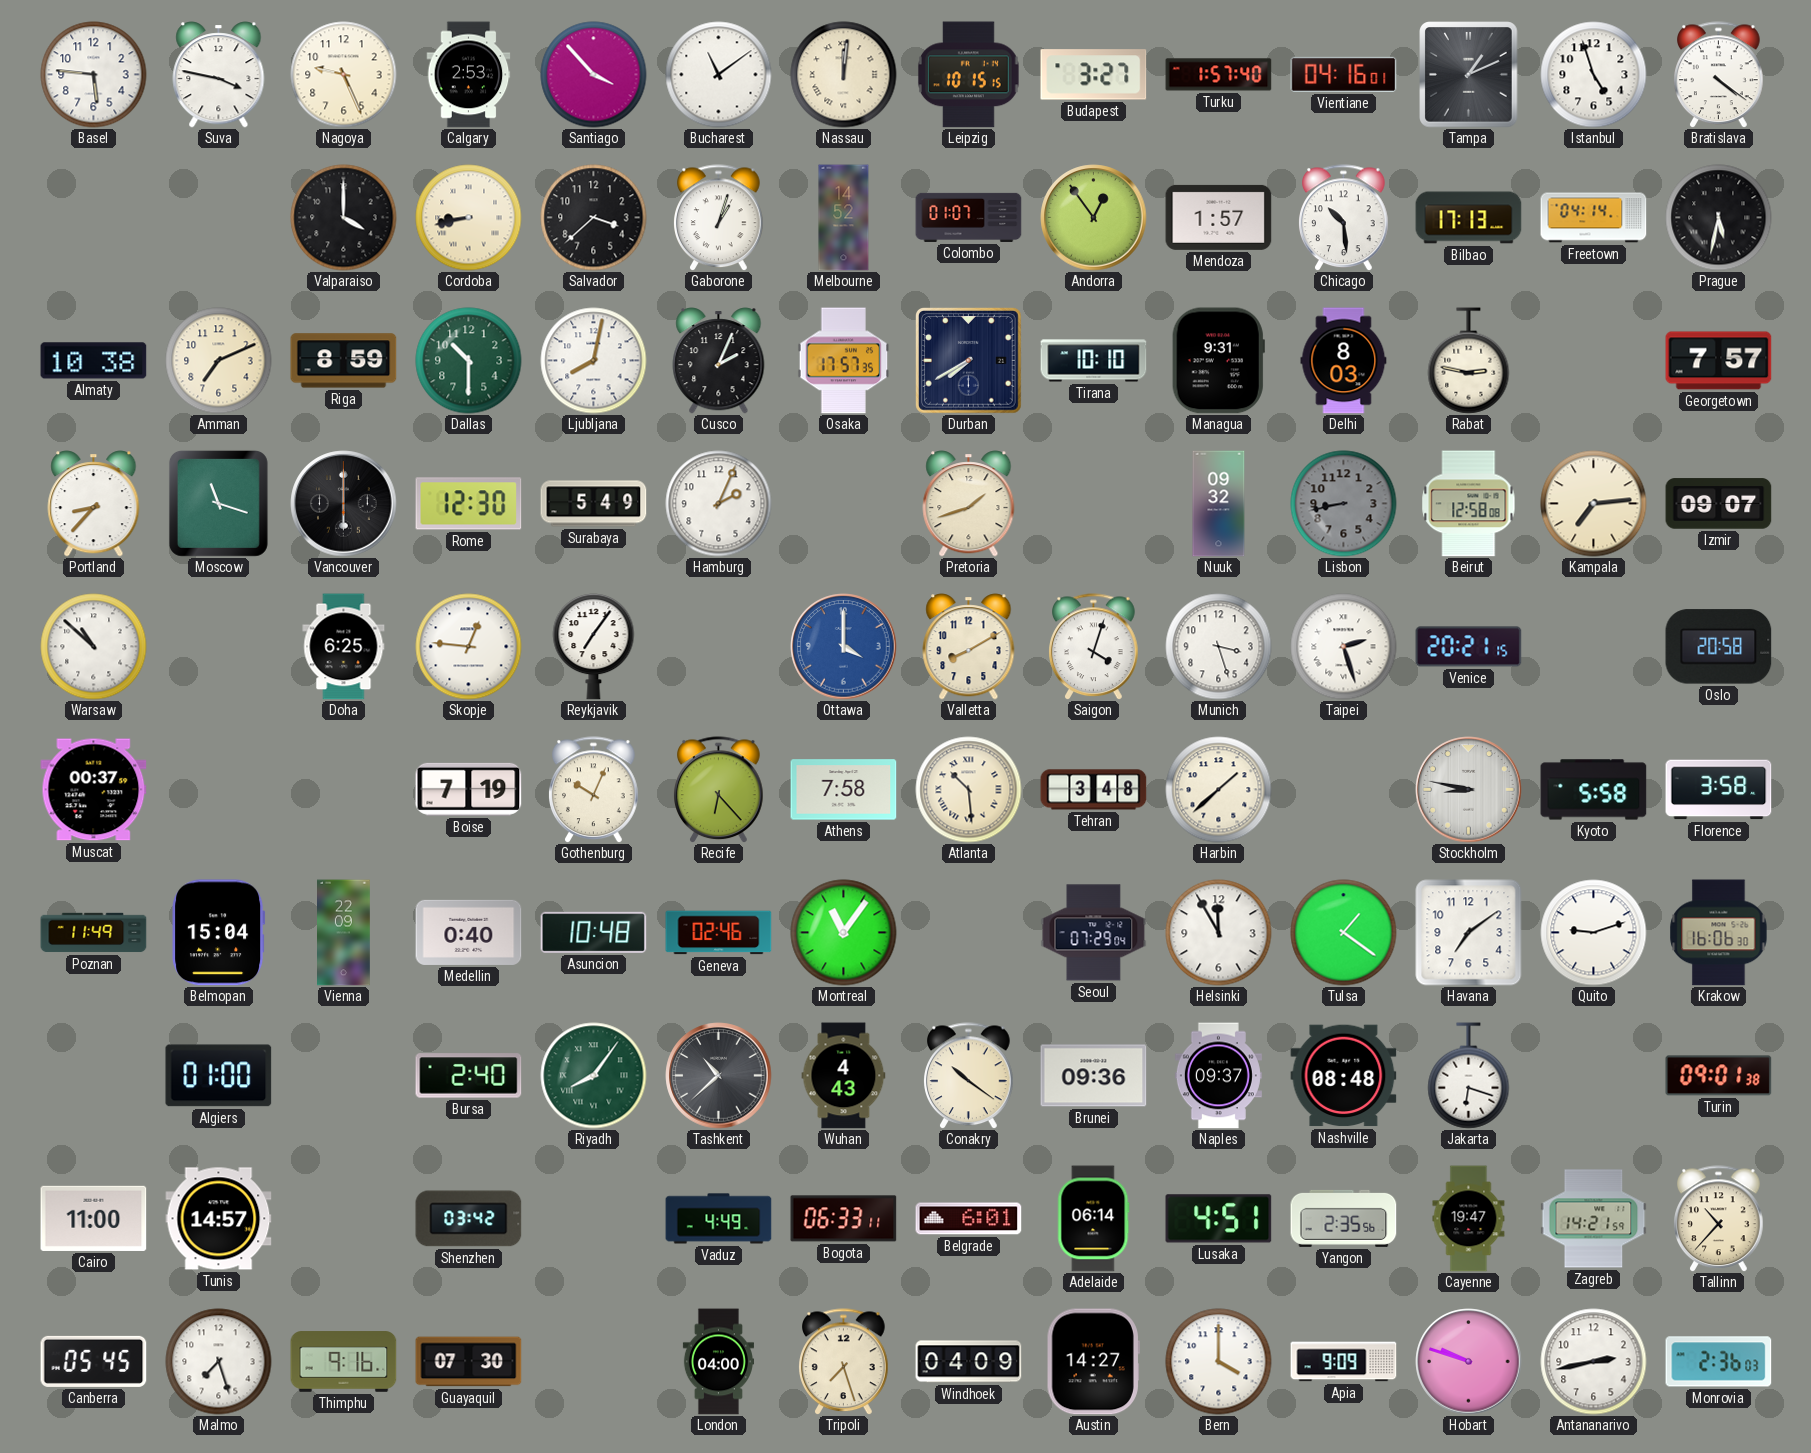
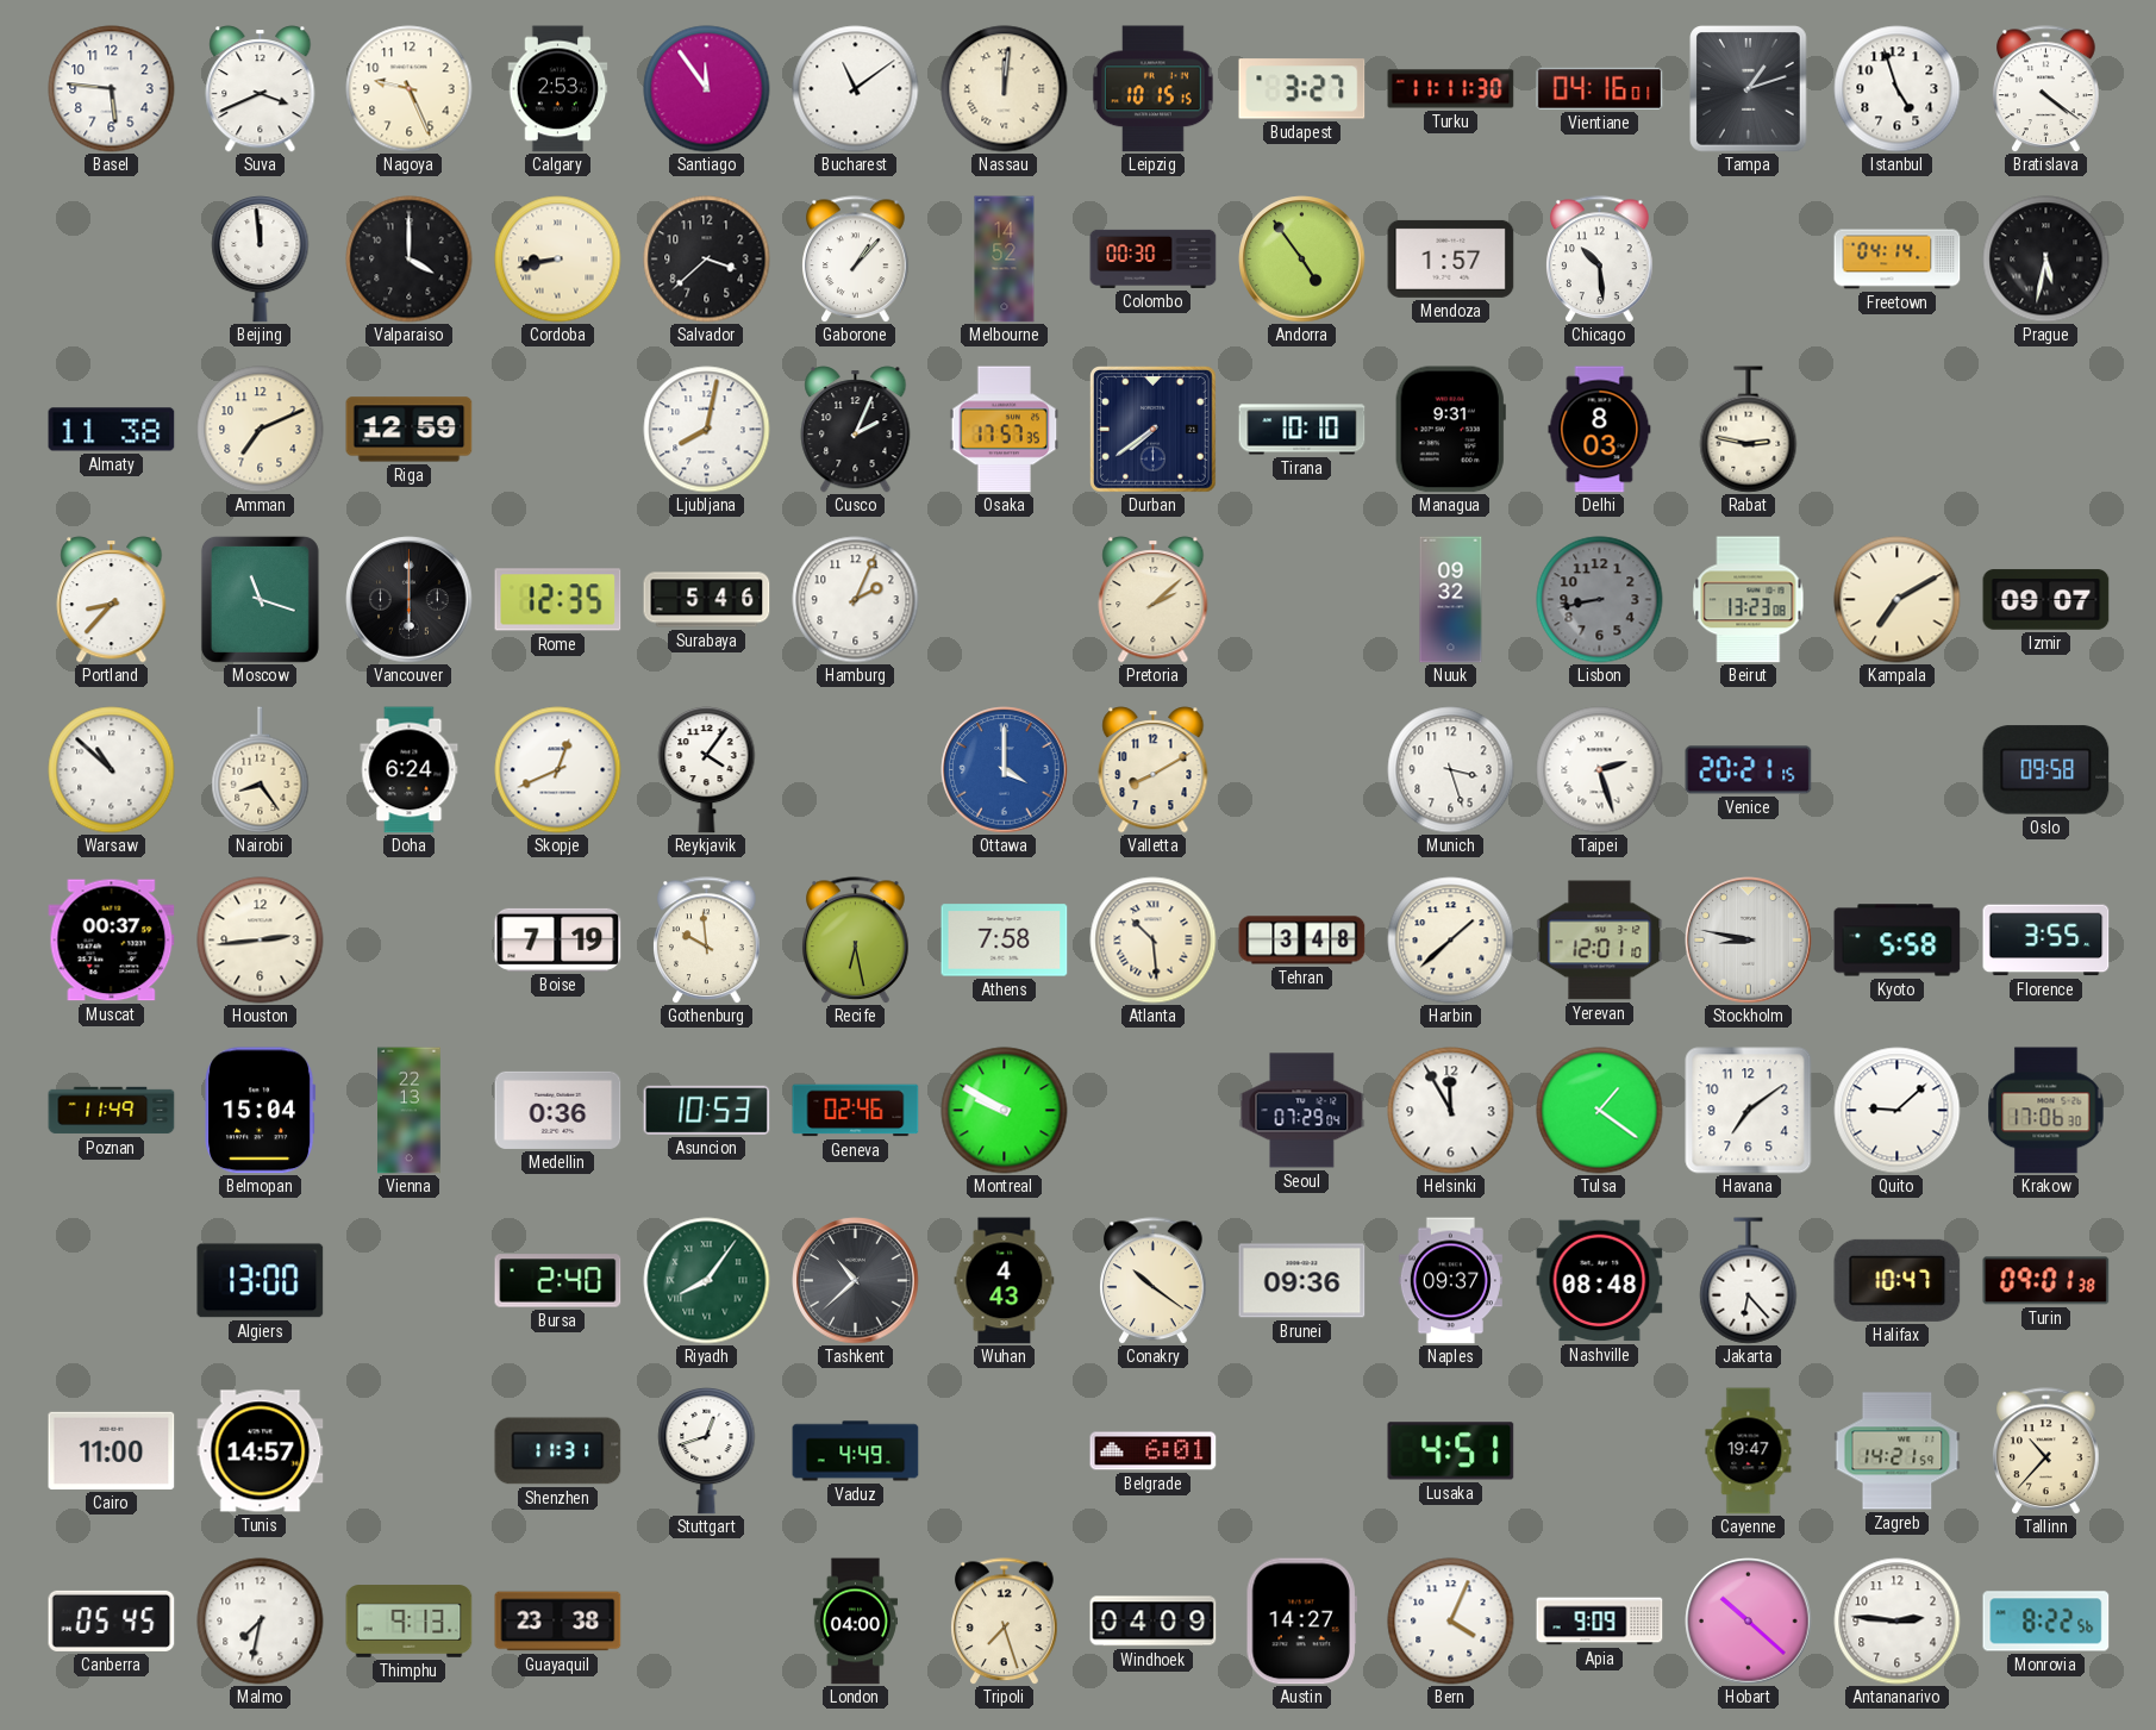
Suva: 3:47 -> 3:41
Santiago: 3:53 -> 11:54
Turku: 1:57 -> 11:11
Tampa: 1:11 -> 1:12
Beijing: none -> 11:59
Gaborone: 1:03 -> 1:07
Colombo: 01:07 -> 00:30
Andorra: 12:54 -> 4:54
Bilbao: 17:13 -> none
Almaty: 10:38 -> 11:38
Riga: 8:59 -> 12:59
Dallas: 10:30 -> none
Durban: 7:40 -> 7:39
Georgetown: 7:57 -> none
Rome: 12:30 -> 12:35
Surabaya: 5:49 -> 5:46
Pretoria: 1:42 -> 2:08
Beirut: 12:58 -> 13:23
Kampala: 7:14 -> 7:10
Nairobi: none -> 8:24
Doha: 6:25 -> 6:24
Skopje: 12:46 -> 12:41
Reykjavik: 7:06 -> 4:06
Saigon: 4:03 -> none
Oslo: 20:58 -> 09:58
Houston: none -> 2:44
Gothenburg: 10:04 -> 9:59
Recife: 6:23 -> 6:28
Yerevan: none -> 12:01
Florence: 3:58 -> 3:55
Vienna: 22:09 -> 22:13
Medellin: 0:40 -> 0:36
Asuncion: 10:48 -> 10:53
Montreal: 11:06 -> 9:50
Quito: 9:12 -> 9:08
Krakow: 16:06 -> 17:06
Algiers: 01:00 -> 13:00
Jakarta: 6:18 -> 6:23
Halifax: none -> 10:47
Shenzhen: 03:42 -> 11:31
Stuttgart: none -> 12:42
Bogota: 06:33 -> none
Adelaide: 06:14 -> none
Yangon: 2:35 -> none
Malmo: 7:27 -> 7:32
Thimphu: 9:16 -> 9:13
Guayaquil: 07:30 -> 23:38
Bern: 4:00 -> 4:04
Hobart: 9:48 -> 10:22
Antananarivo: 2:43 -> 2:46
Monrovia: 2:36 -> 8:22
